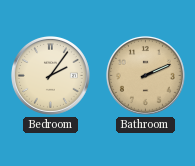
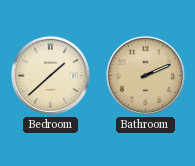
Bedroom: 2:06 -> 1:38
